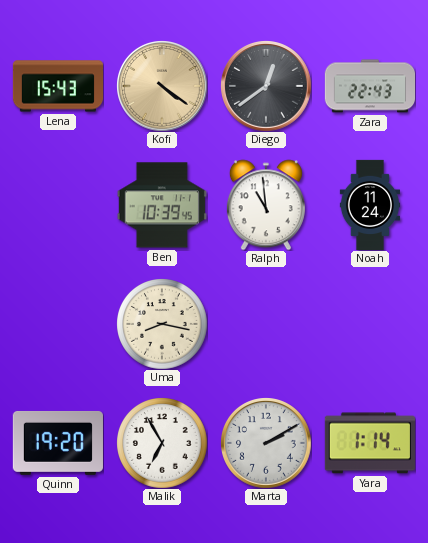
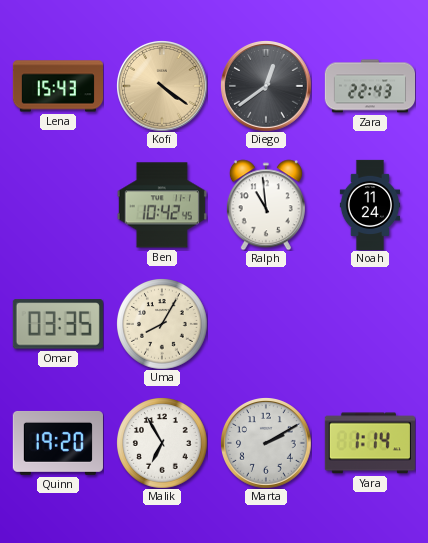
Ben: 10:39 -> 10:42
Omar: none -> 03:35
Uma: 8:17 -> 8:05
